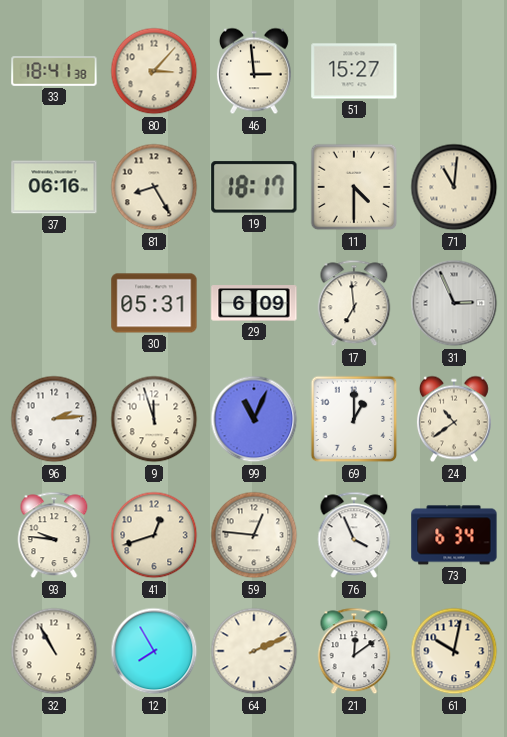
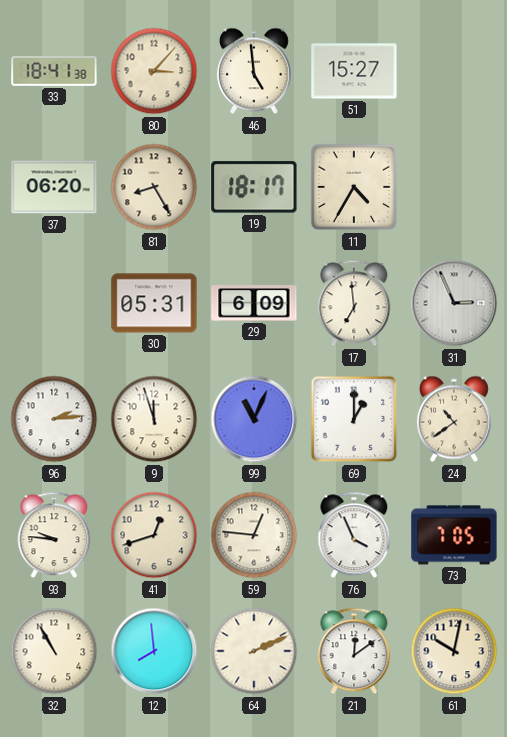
46: 2:59 -> 4:59
37: 06:16 -> 06:20
11: 4:30 -> 4:35
71: 11:01 -> none
73: 6:34 -> 7:05
12: 7:55 -> 7:59
